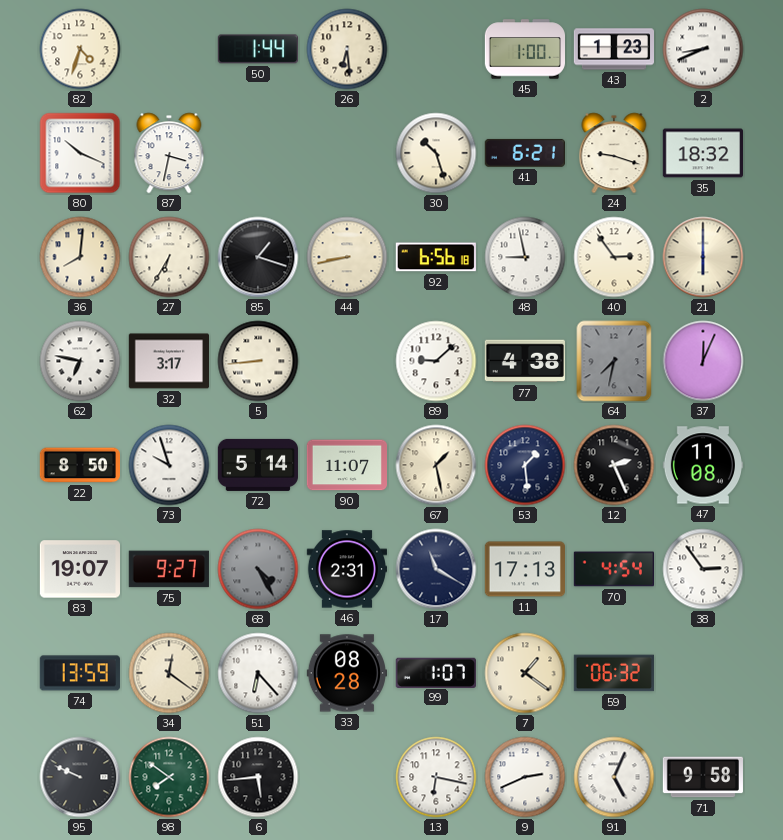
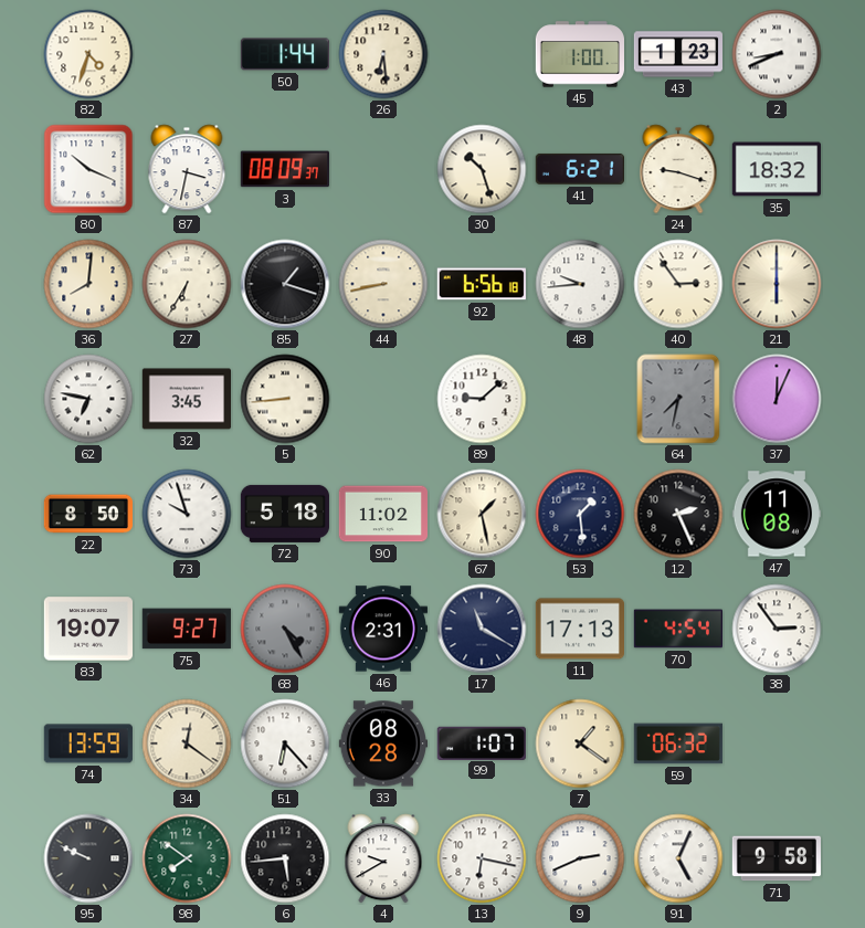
3: none -> 08:09
48: 8:58 -> 9:44
32: 3:17 -> 3:45
77: 4:38 -> none
72: 5:14 -> 5:18
90: 11:07 -> 11:02
4: none -> 9:40
